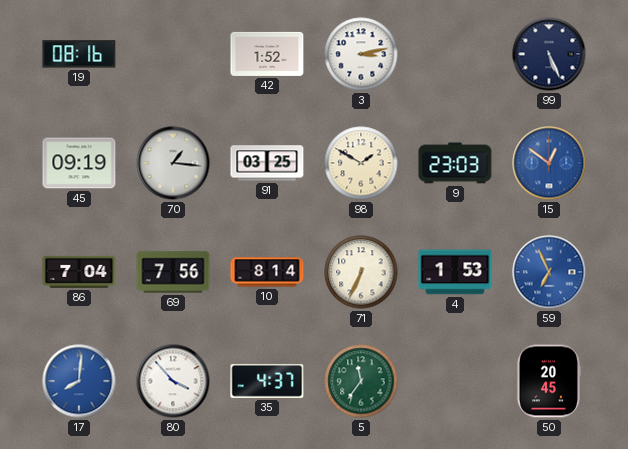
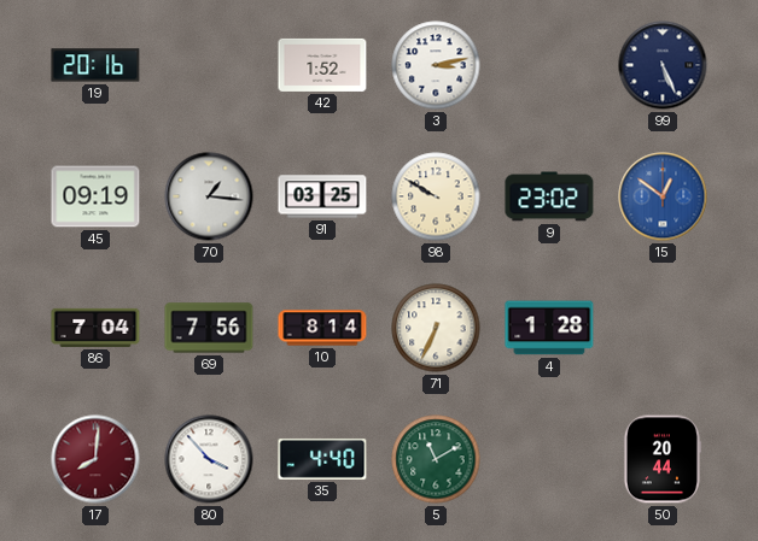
19: 08:16 -> 20:16
98: 1:50 -> 9:50
9: 23:03 -> 23:02
4: 1:53 -> 1:28
59: 6:56 -> none
17 dial: blue -> burgundy
35: 4:37 -> 4:40
5: 11:36 -> 11:10
50: 20:45 -> 20:44
